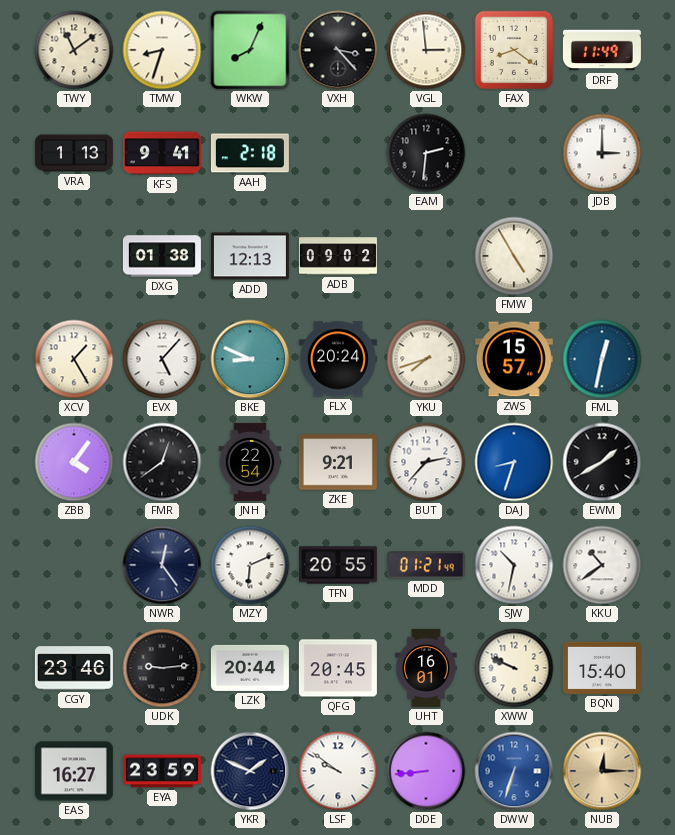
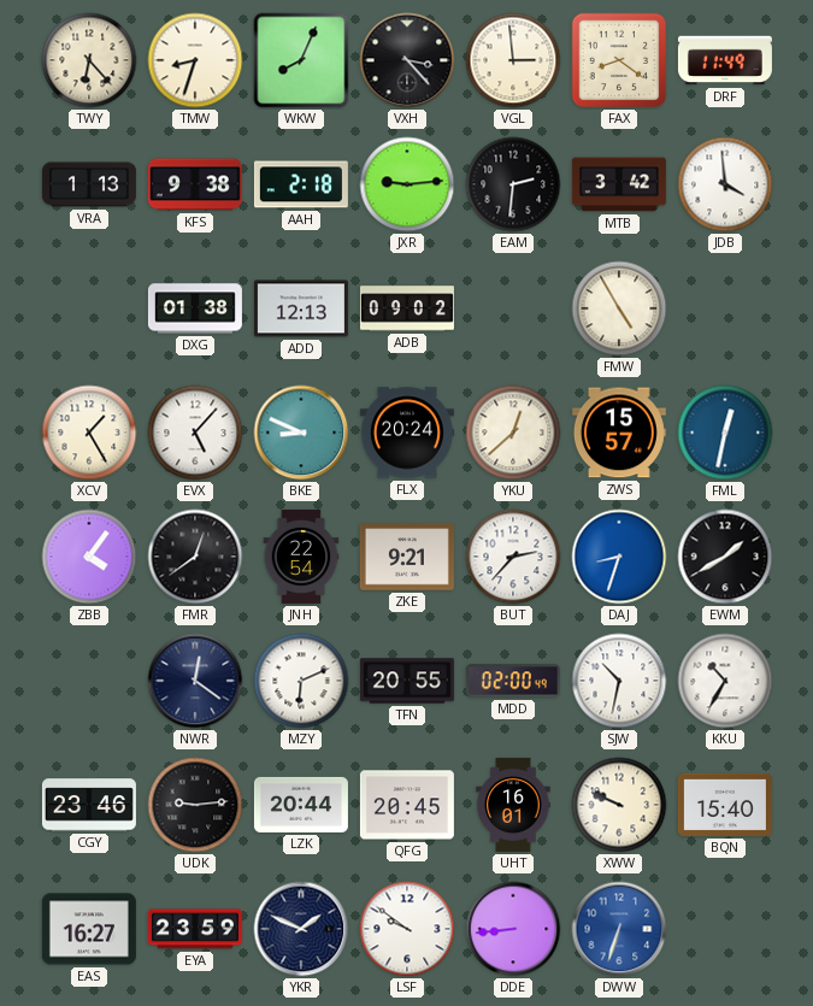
TWY: 11:09 -> 6:23
KFS: 9:41 -> 9:38
JXR: none -> 9:14
MTB: none -> 3:42
JDB: 3:00 -> 3:59
YKU: 7:42 -> 12:38
NWR: 12:24 -> 12:21
MDD: 01:21 -> 02:00
KKU: 10:39 -> 10:35
NUB: 12:15 -> none
